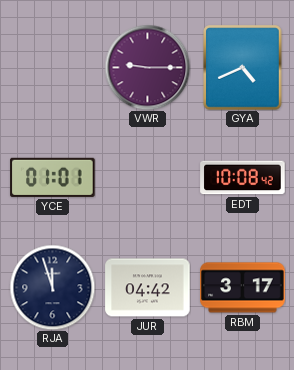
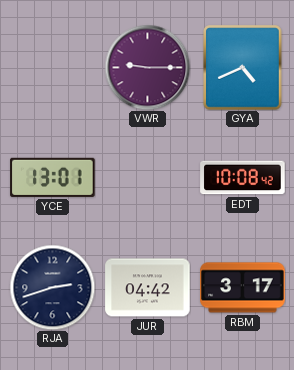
YCE: 01:01 -> 13:01
RJA: 11:57 -> 2:42
